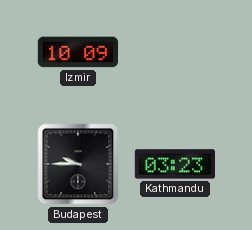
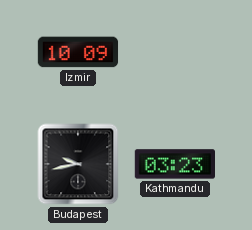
Budapest: 9:45 -> 9:43
